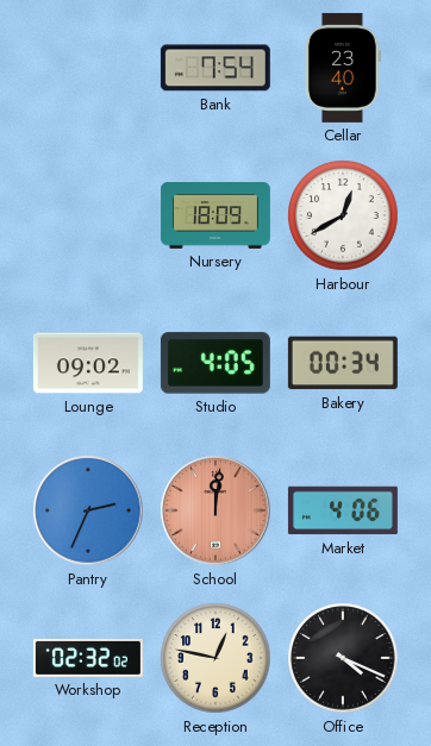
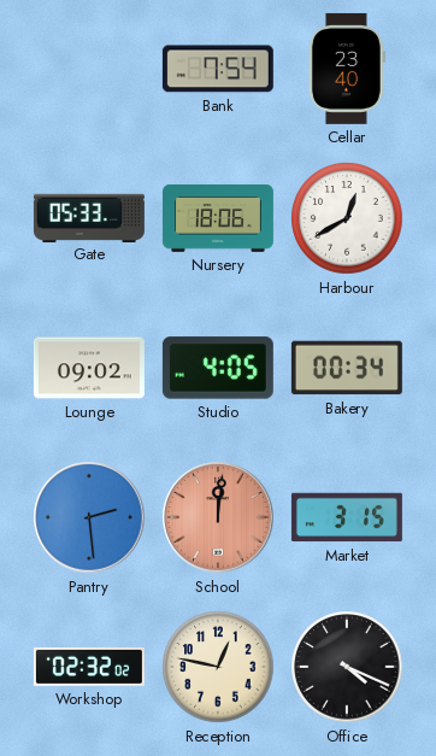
Gate: none -> 05:33
Nursery: 18:09 -> 18:06
Pantry: 2:34 -> 2:29
Market: 4:06 -> 3:15
